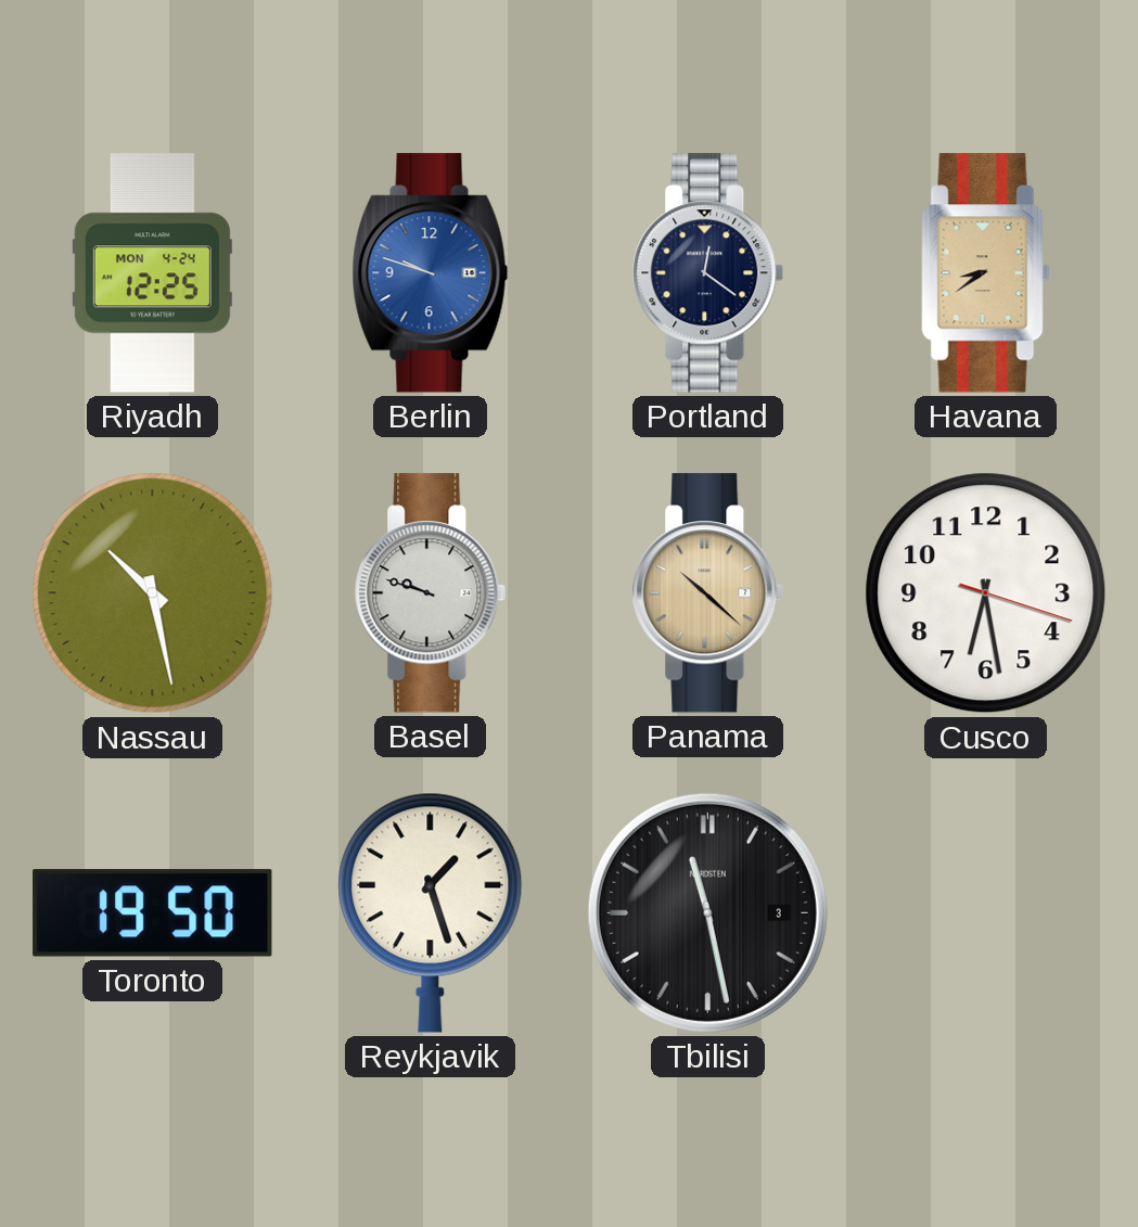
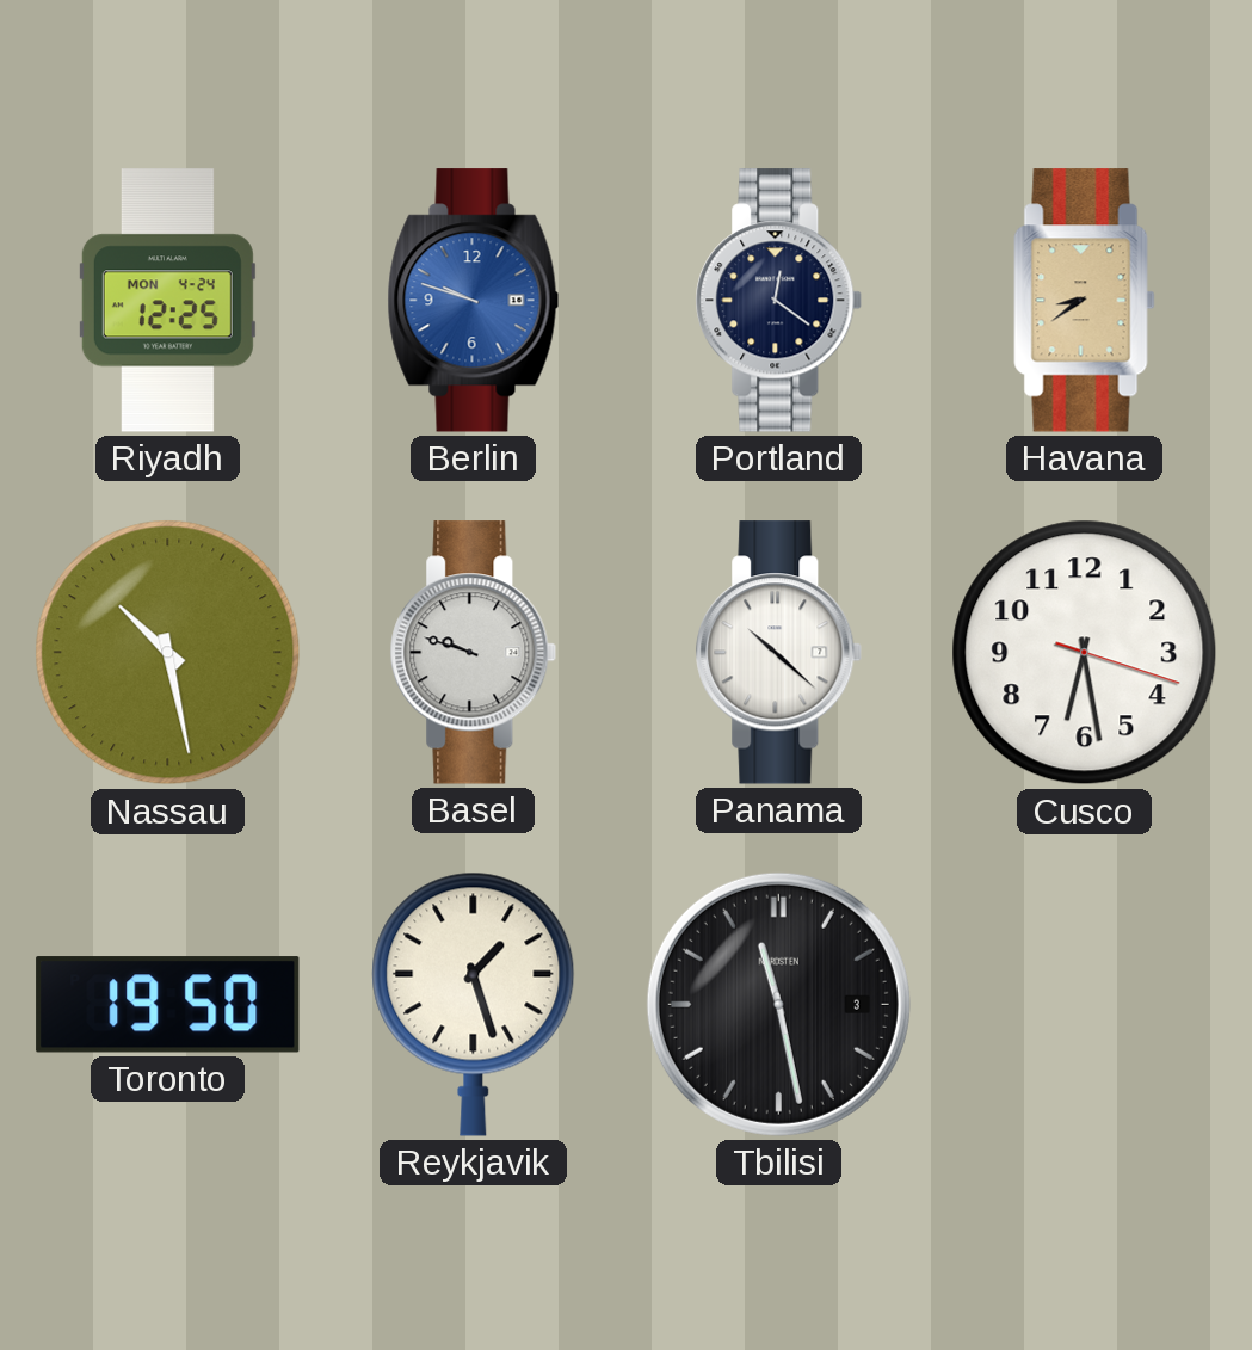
Panama dial: champagne -> white
